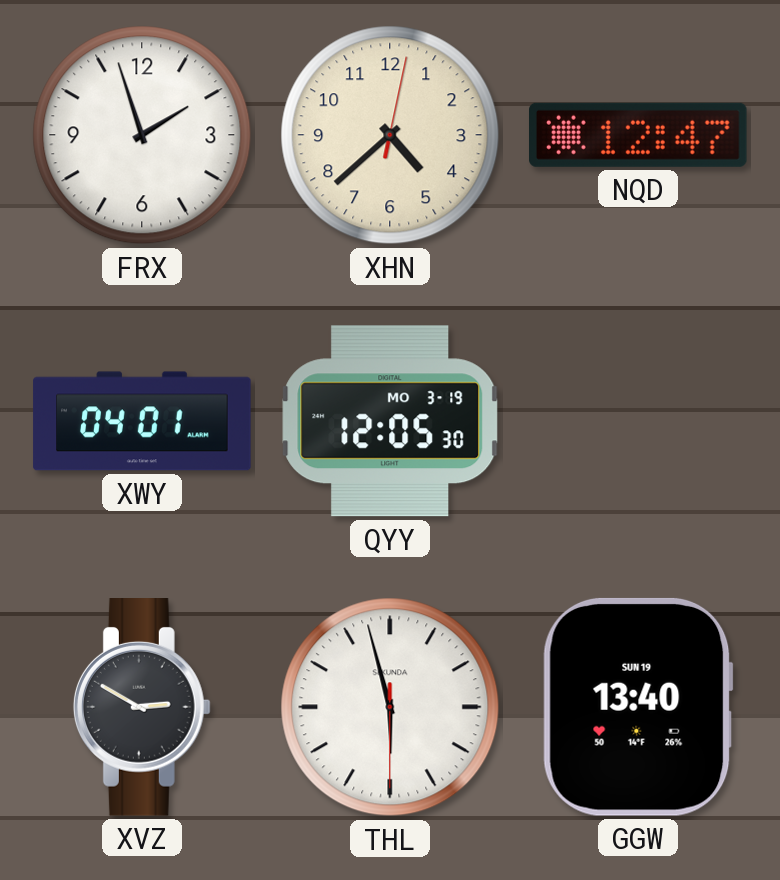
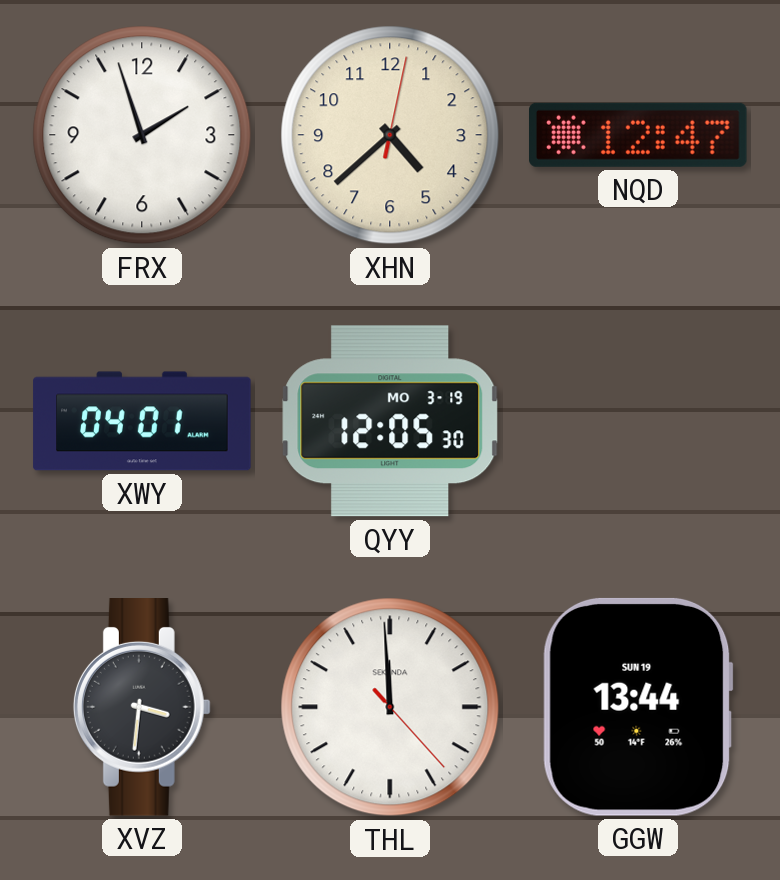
XVZ: 2:50 -> 3:31
THL: 5:57 -> 11:59
GGW: 13:40 -> 13:44
